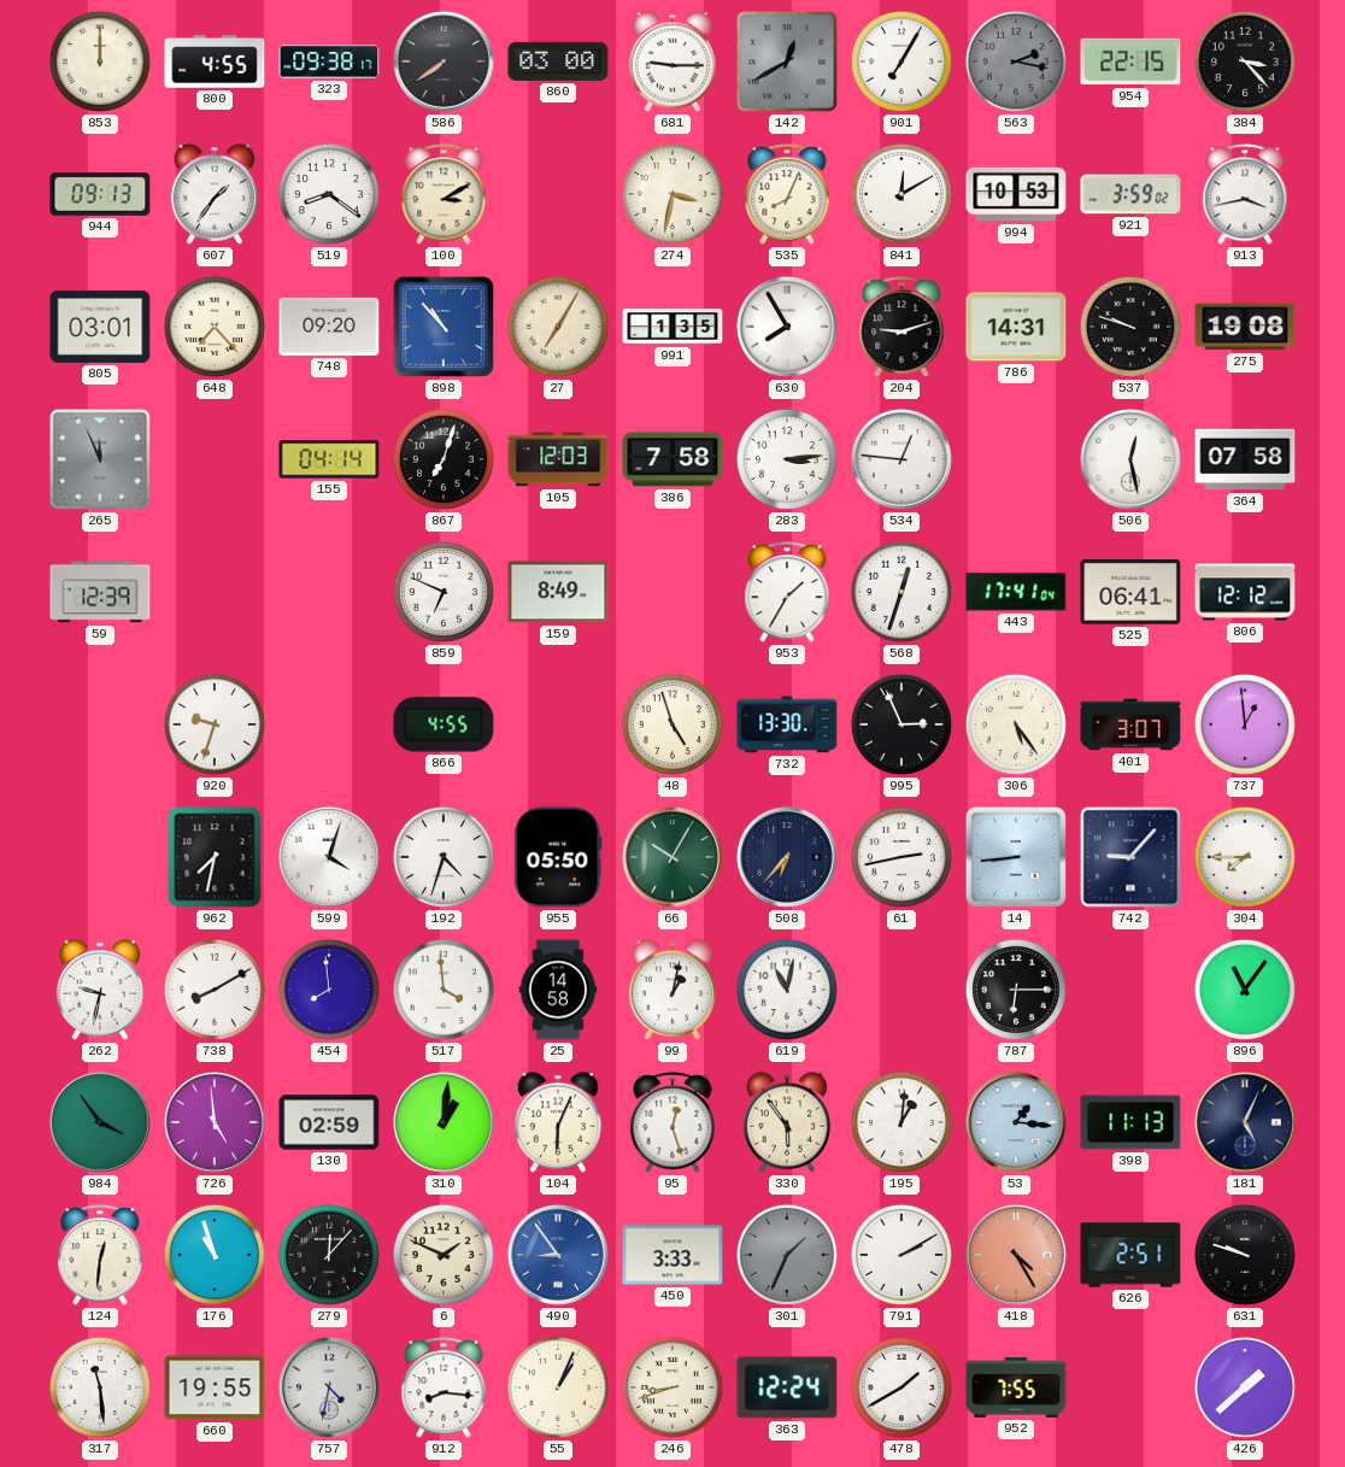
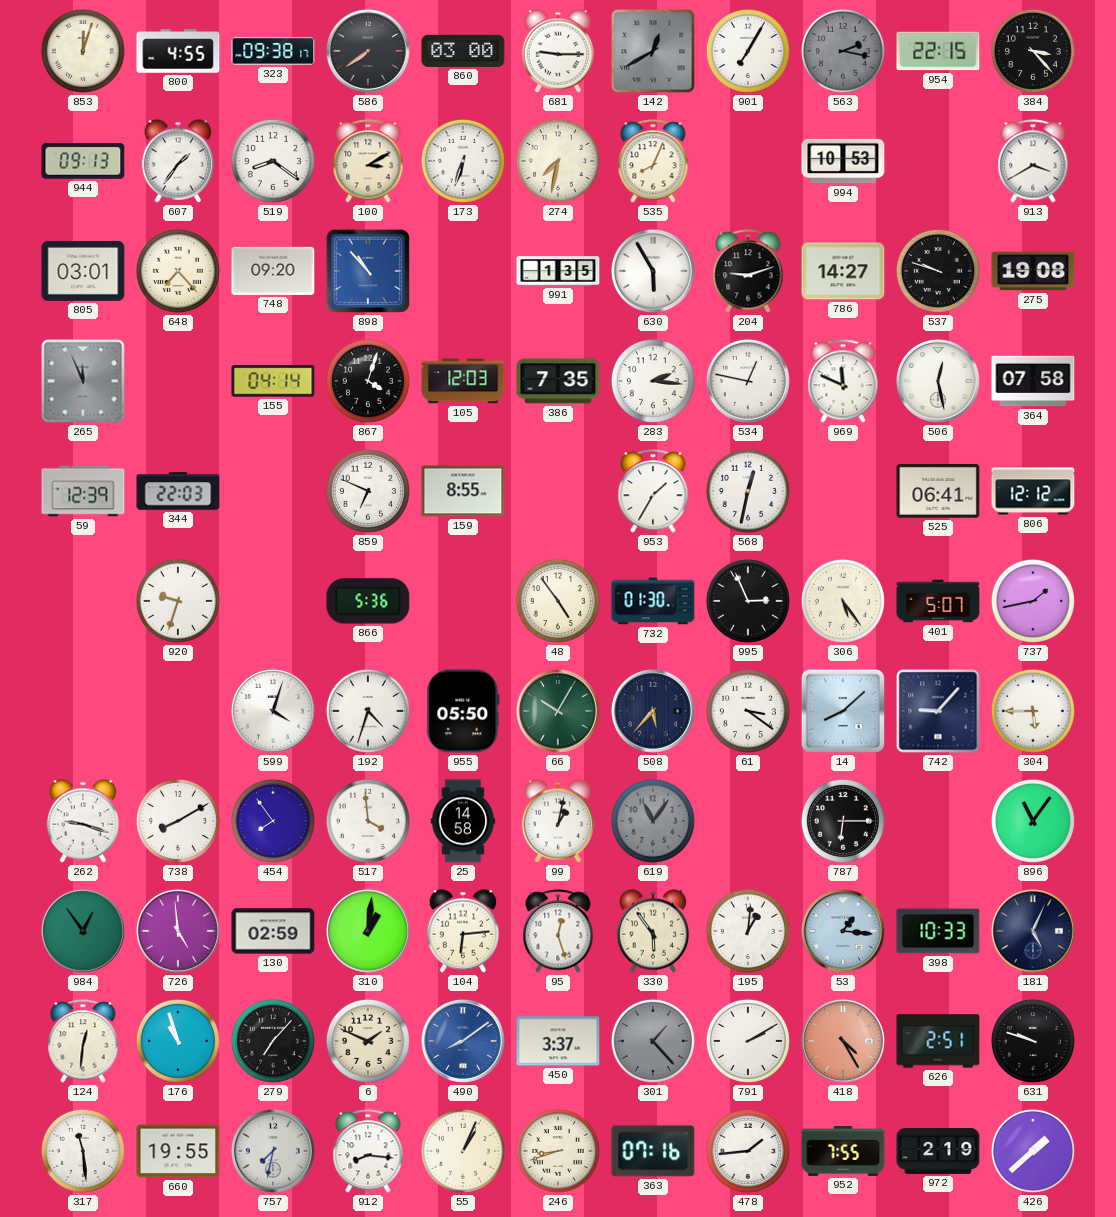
853: 12:00 -> 12:03
173: none -> 6:33
274: 3:32 -> 7:32
841: 12:10 -> none
921: 3:59 -> none
913: 3:43 -> 3:40
27: 7:05 -> none
630: 7:55 -> 5:55
786: 14:31 -> 14:27
867: 7:03 -> 4:03
386: 7:58 -> 7:35
283: 3:14 -> 2:16
534: 12:46 -> 12:47
969: none -> 11:49
344: none -> 22:03
159: 8:49 -> 8:55
568: 12:33 -> 12:32
443: 17:41 -> none
866: 4:55 -> 5:36
48: 4:57 -> 4:54
732: 13:30 -> 01:30
401: 3:07 -> 5:07
737: 12:59 -> 1:43
962: 7:32 -> none
508: 6:37 -> 5:37
61: 2:43 -> 3:21
14: 8:44 -> 8:08
304: 7:45 -> 5:45
262: 9:32 -> 9:18
454: 7:59 -> 7:54
619: 11:02 -> 11:06
619 dial: white -> grey
984: 3:54 -> 12:54
104: 6:04 -> 6:14
398: 11:13 -> 10:33
279: 12:07 -> 7:07
490: 8:54 -> 8:09
450: 3:33 -> 3:37
301: 1:34 -> 1:23
757: 4:32 -> 7:32
363: 12:24 -> 07:16
478: 1:40 -> 1:44
972: none -> 2:19
